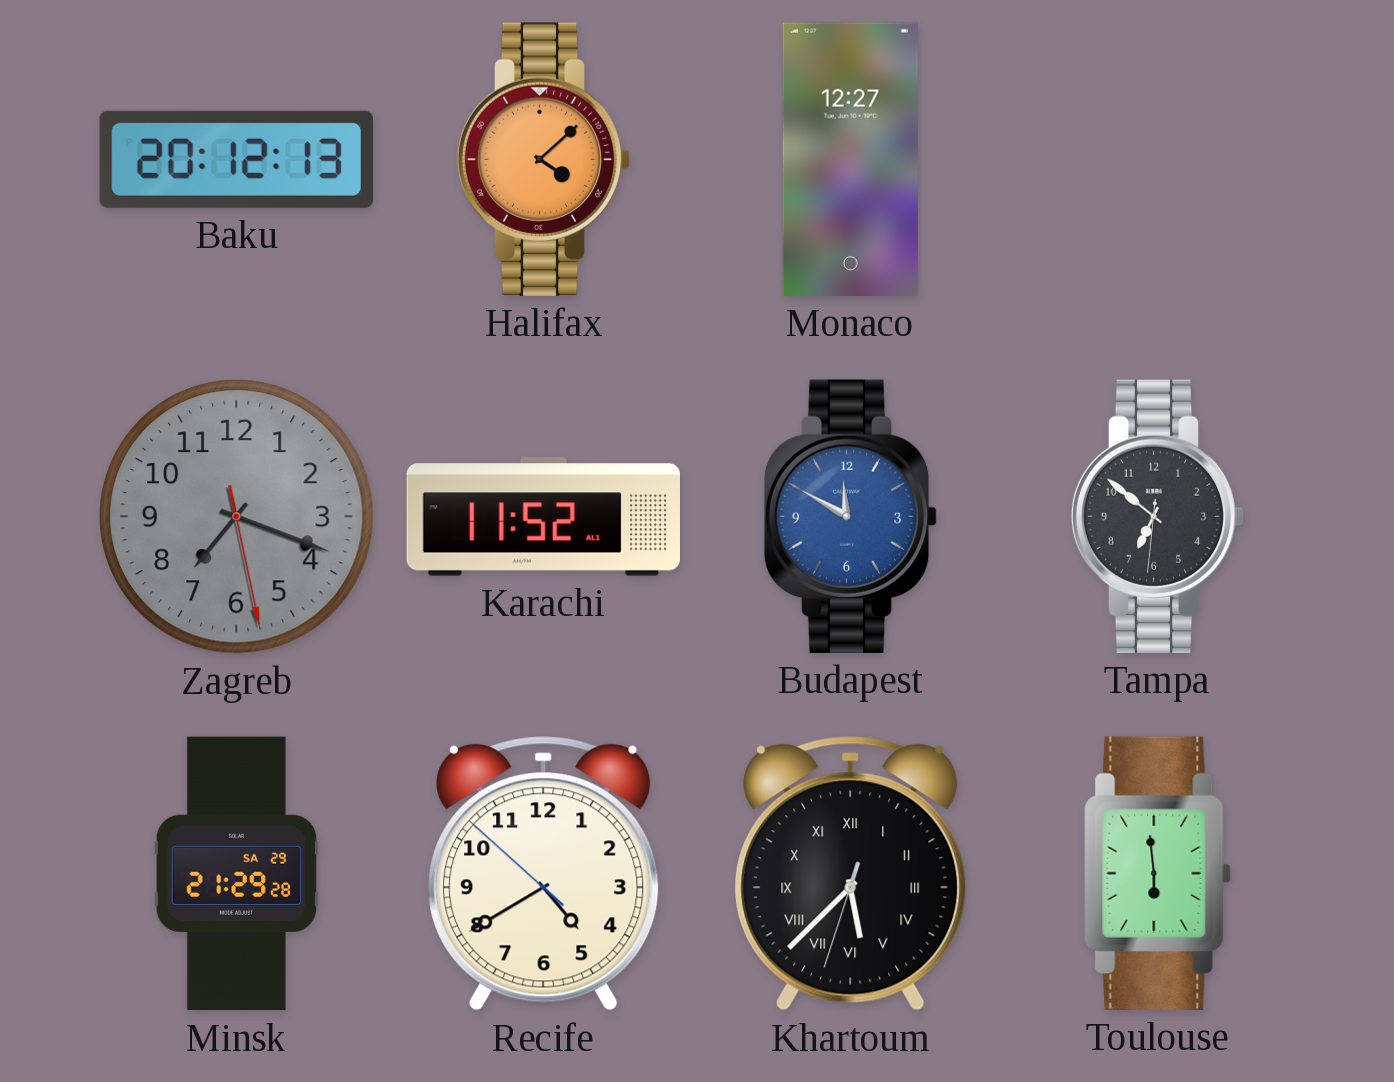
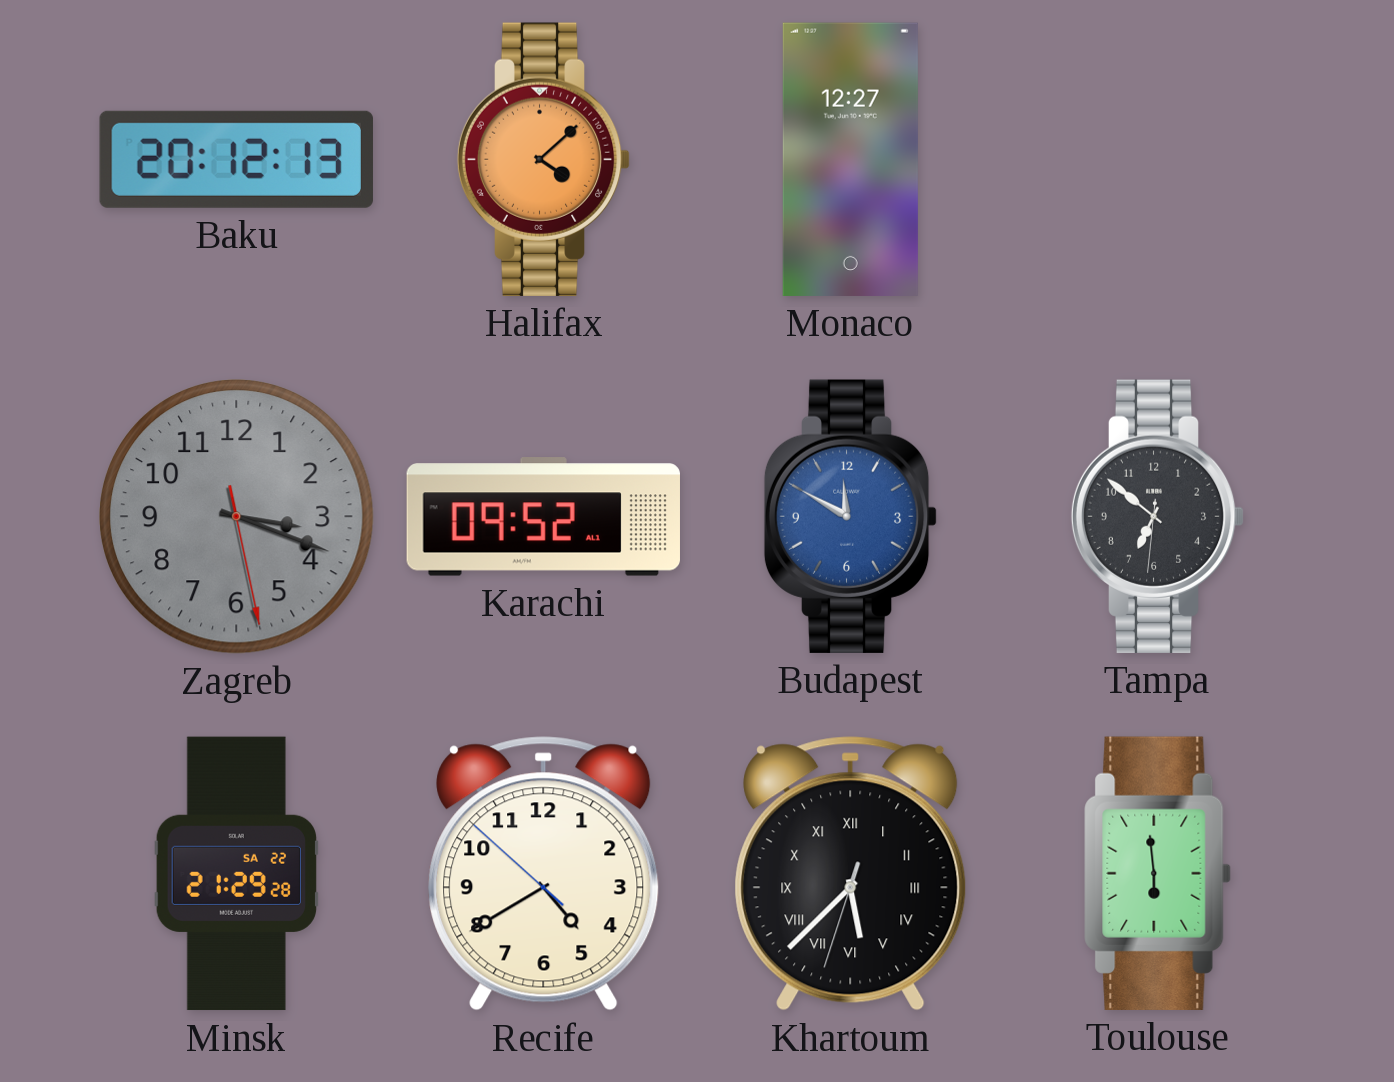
Zagreb: 7:18 -> 3:18
Karachi: 11:52 -> 09:52
Minsk date: SA 29 -> SA 22
